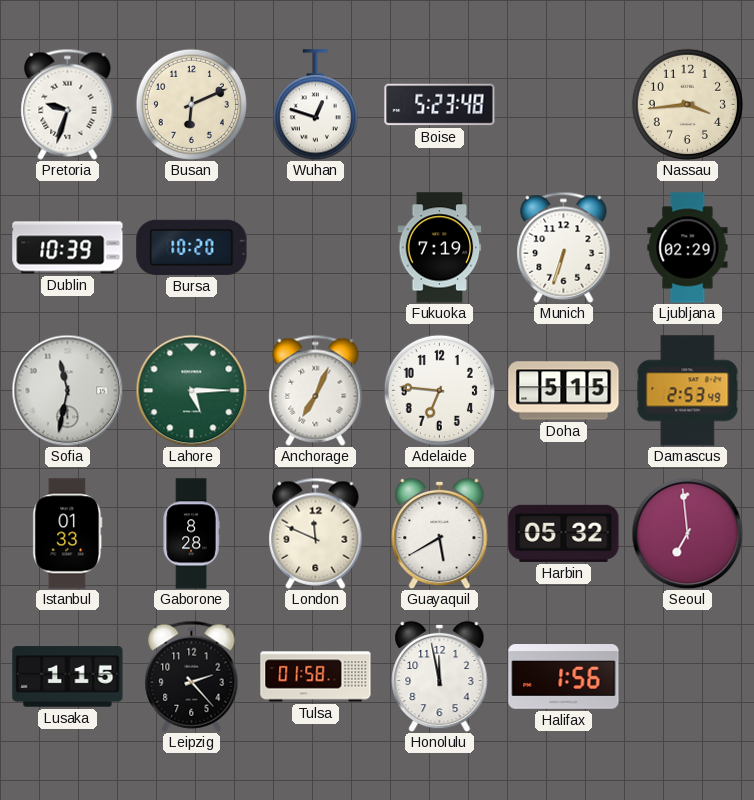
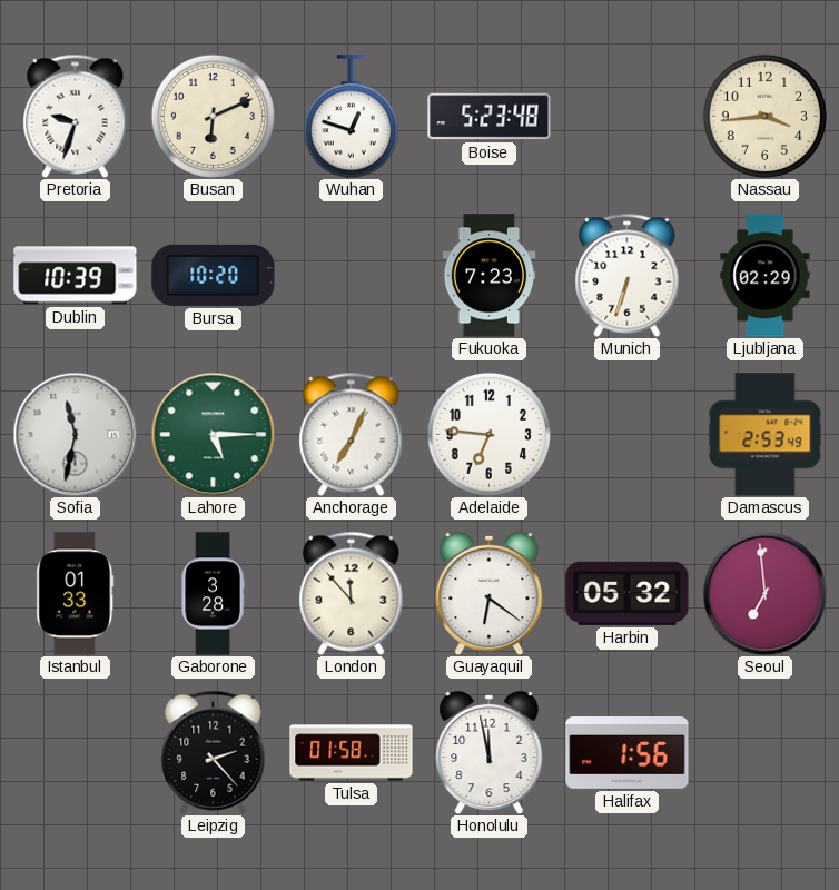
Fukuoka: 7:19 -> 7:23
Doha: 5:15 -> none
Gaborone: 8:28 -> 3:28
London: 11:49 -> 11:53
Guayaquil: 5:40 -> 6:21
Lusaka: 1:15 -> none
